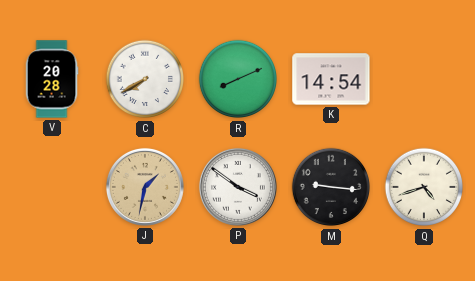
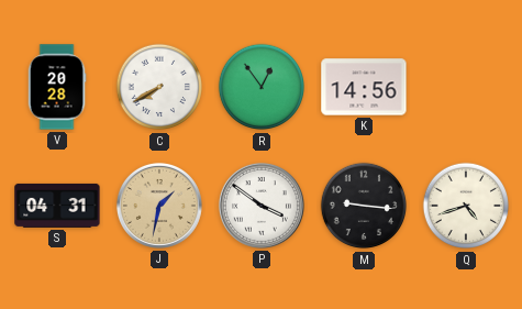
R: 8:11 -> 12:54
K: 14:54 -> 14:56
S: none -> 04:31
